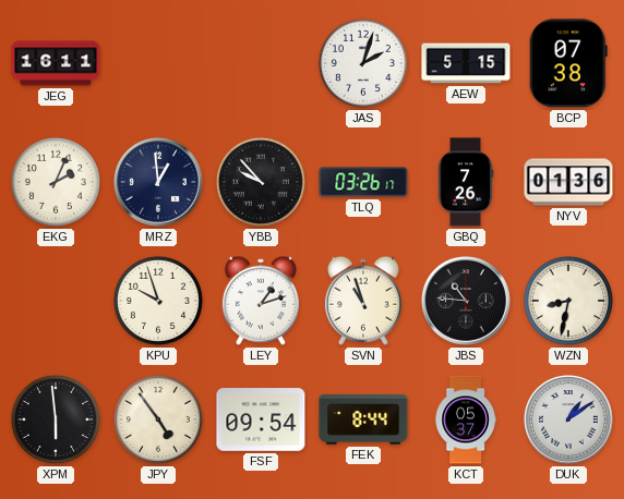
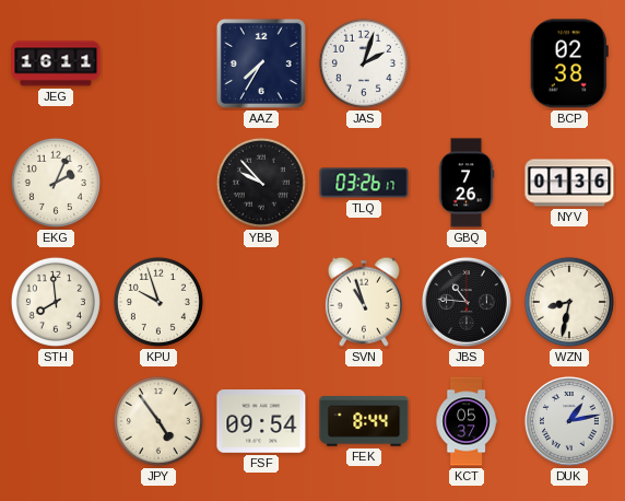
AAZ: none -> 7:35
AEW: 5:15 -> none
BCP: 07:38 -> 02:38
MRZ: 12:59 -> none
STH: none -> 7:59
LEY: 1:12 -> none
XPM: 5:59 -> none
DUK: 1:09 -> 1:13
